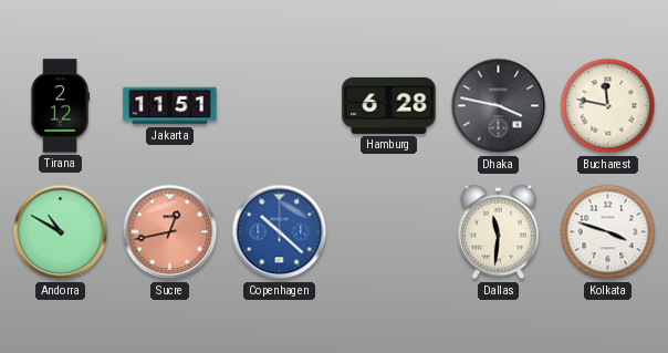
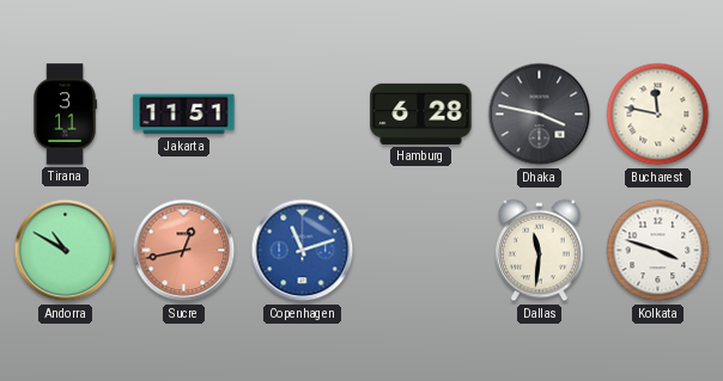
Tirana: 2:12 -> 3:11
Copenhagen: 10:22 -> 11:12
